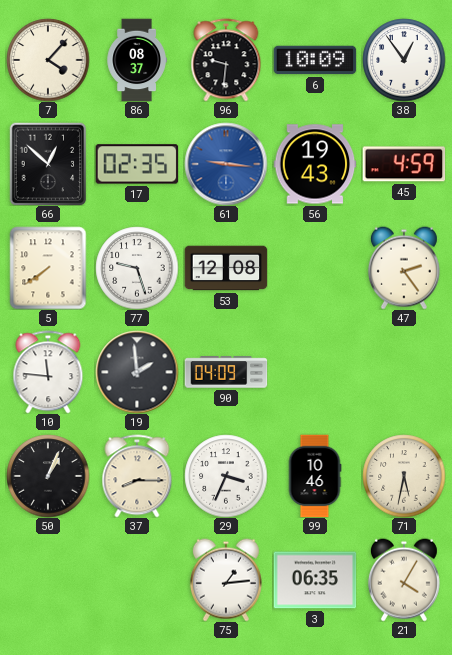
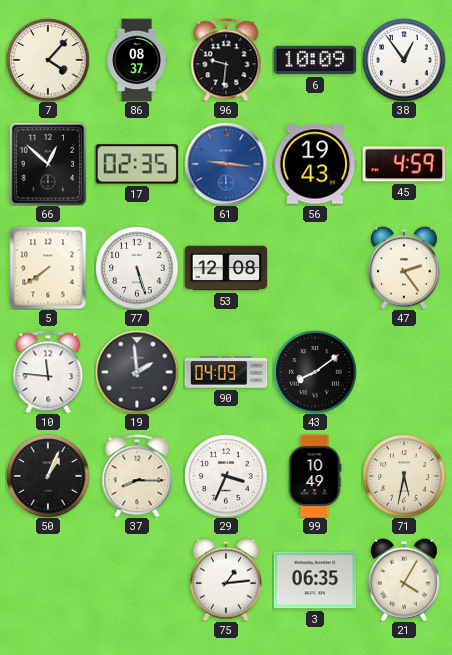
77: 9:27 -> 5:27
43: none -> 8:09
99: 10:46 -> 10:49
